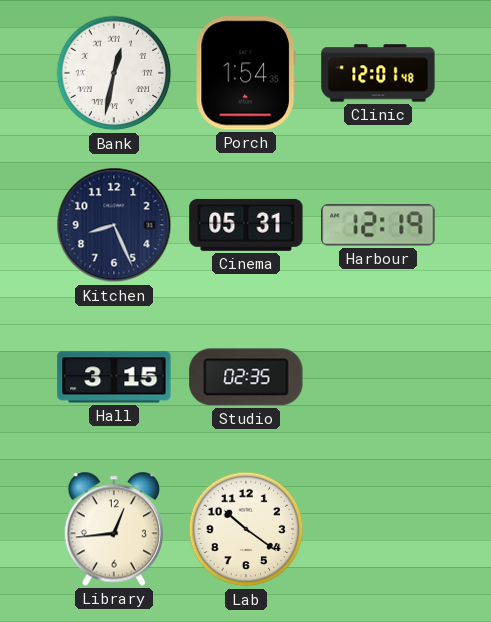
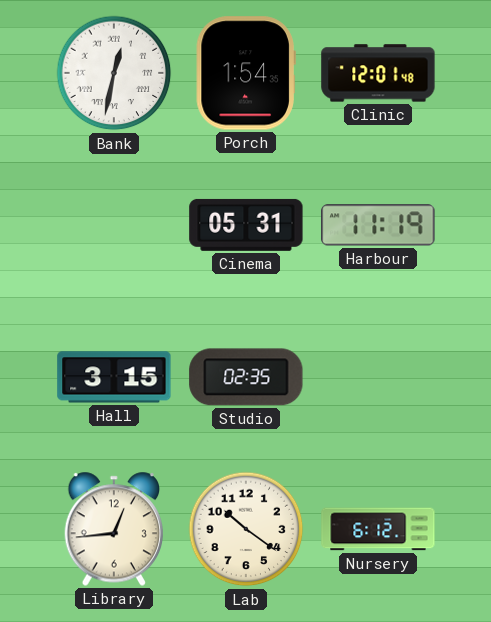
Kitchen: 8:26 -> none
Harbour: 12:19 -> 11:19
Nursery: none -> 6:12
